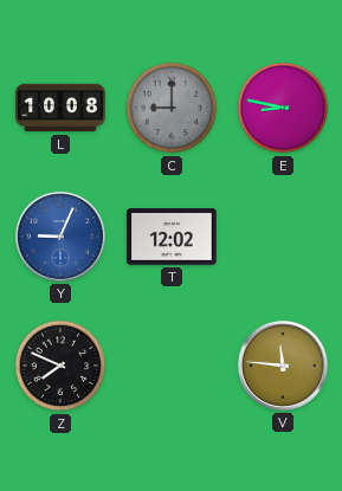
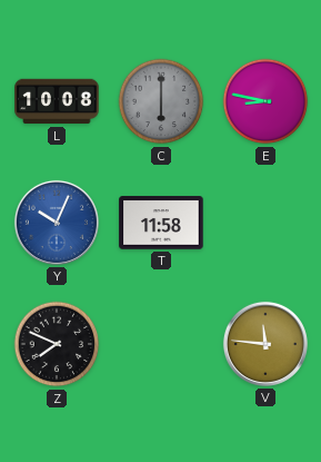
C: 9:00 -> 6:00
Y: 9:04 -> 10:04
T: 12:02 -> 11:58
